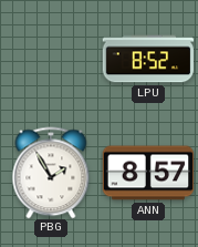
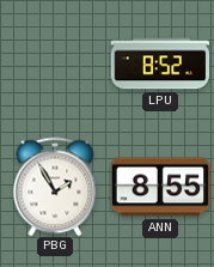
ANN: 8:57 -> 8:55
